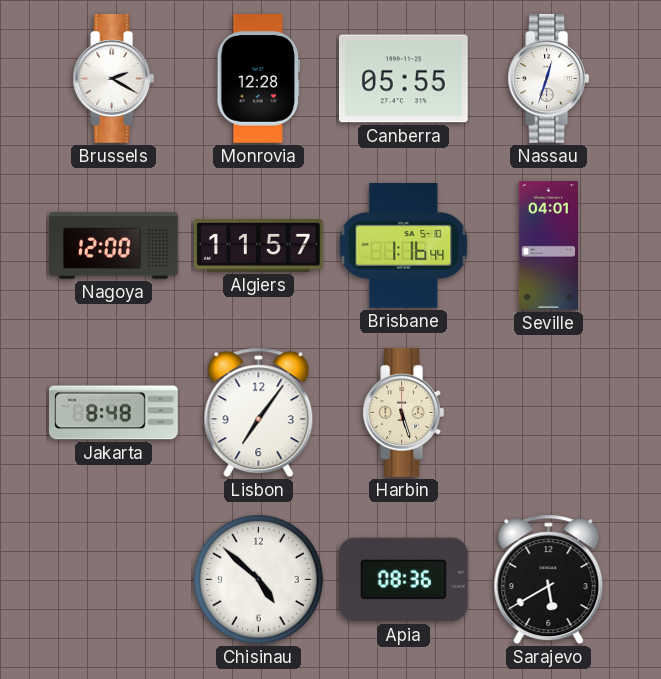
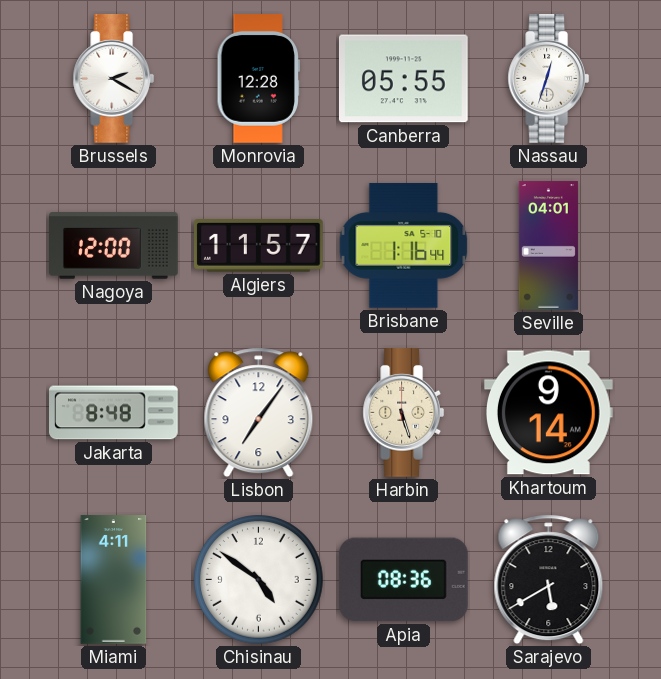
Khartoum: none -> 9:14
Miami: none -> 4:11
Chisinau: 4:52 -> 4:51
